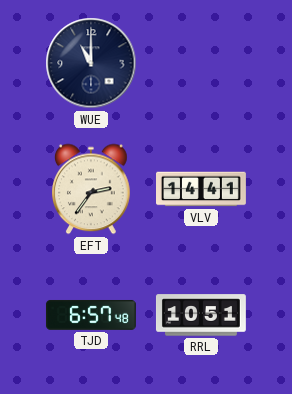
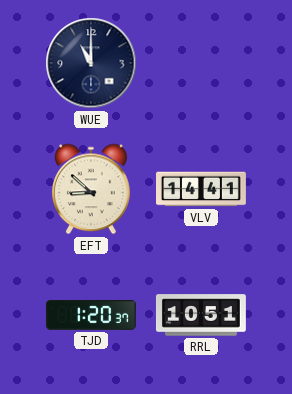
EFT: 2:36 -> 8:52
TJD: 6:57 -> 1:20
